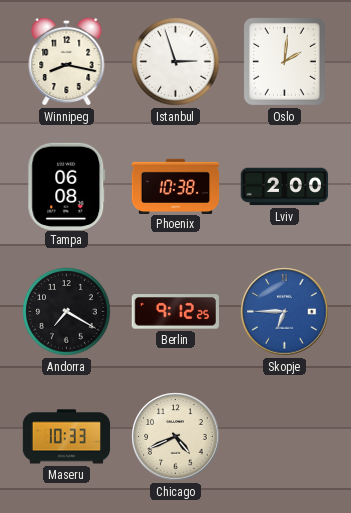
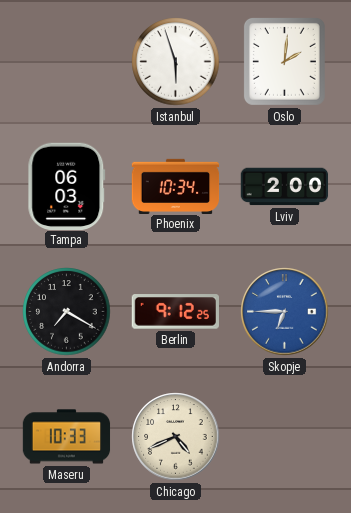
Winnipeg: 8:17 -> none
Istanbul: 2:57 -> 5:57
Tampa: 06:08 -> 06:03
Phoenix: 10:38 -> 10:34
